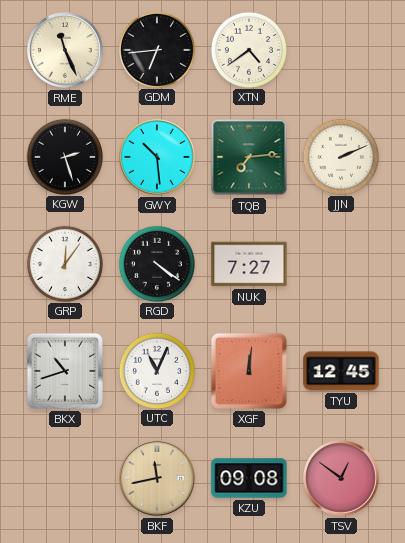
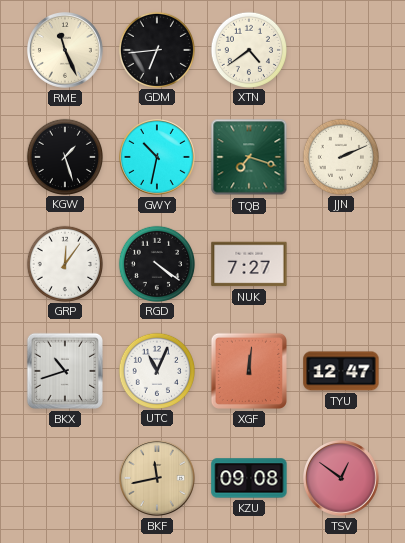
KGW: 2:27 -> 1:27
GWY: 10:29 -> 10:32
TQB: 7:14 -> 7:18
TYU: 12:45 -> 12:47
